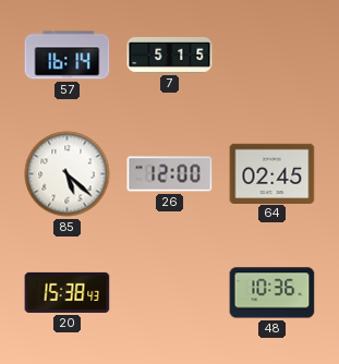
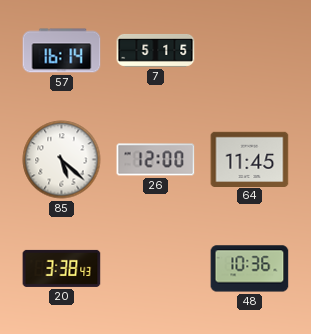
64: 02:45 -> 11:45
20: 15:38 -> 3:38
